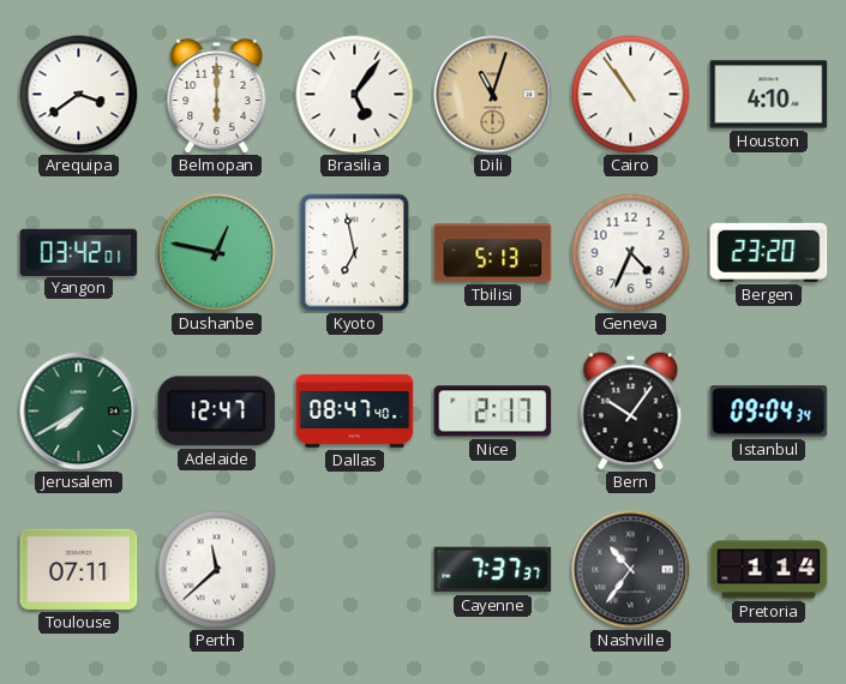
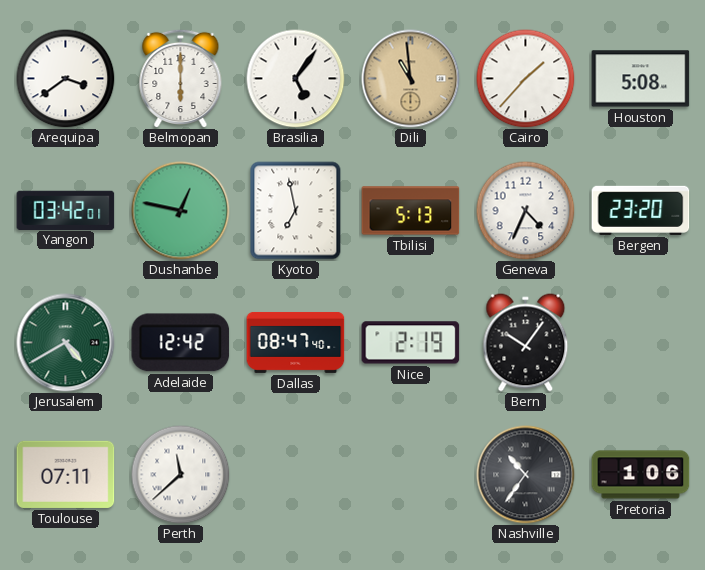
Dili: 11:03 -> 10:59
Cairo: 10:54 -> 1:37
Houston: 4:10 -> 5:08
Jerusalem: 7:40 -> 4:40
Adelaide: 12:47 -> 12:42
Nice: 2:17 -> 2:19
Istanbul: 09:04 -> none
Cayenne: 7:37 -> none
Pretoria: 1:14 -> 1:06
